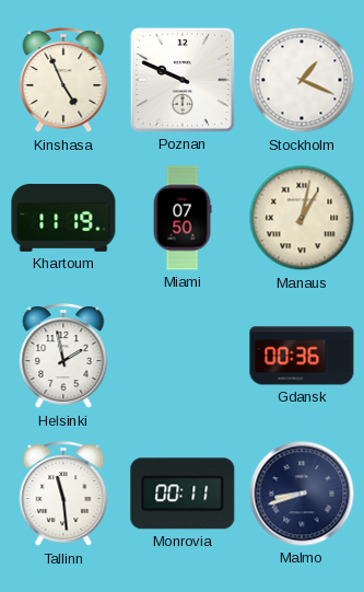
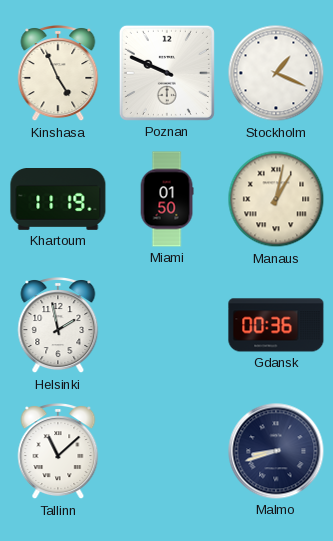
Miami: 07:50 -> 01:50
Tallinn: 11:29 -> 11:08
Monrovia: 00:11 -> none
